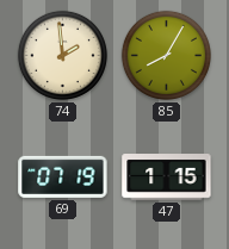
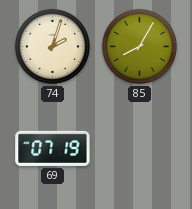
74: 1:59 -> 2:03
47: 1:15 -> none
